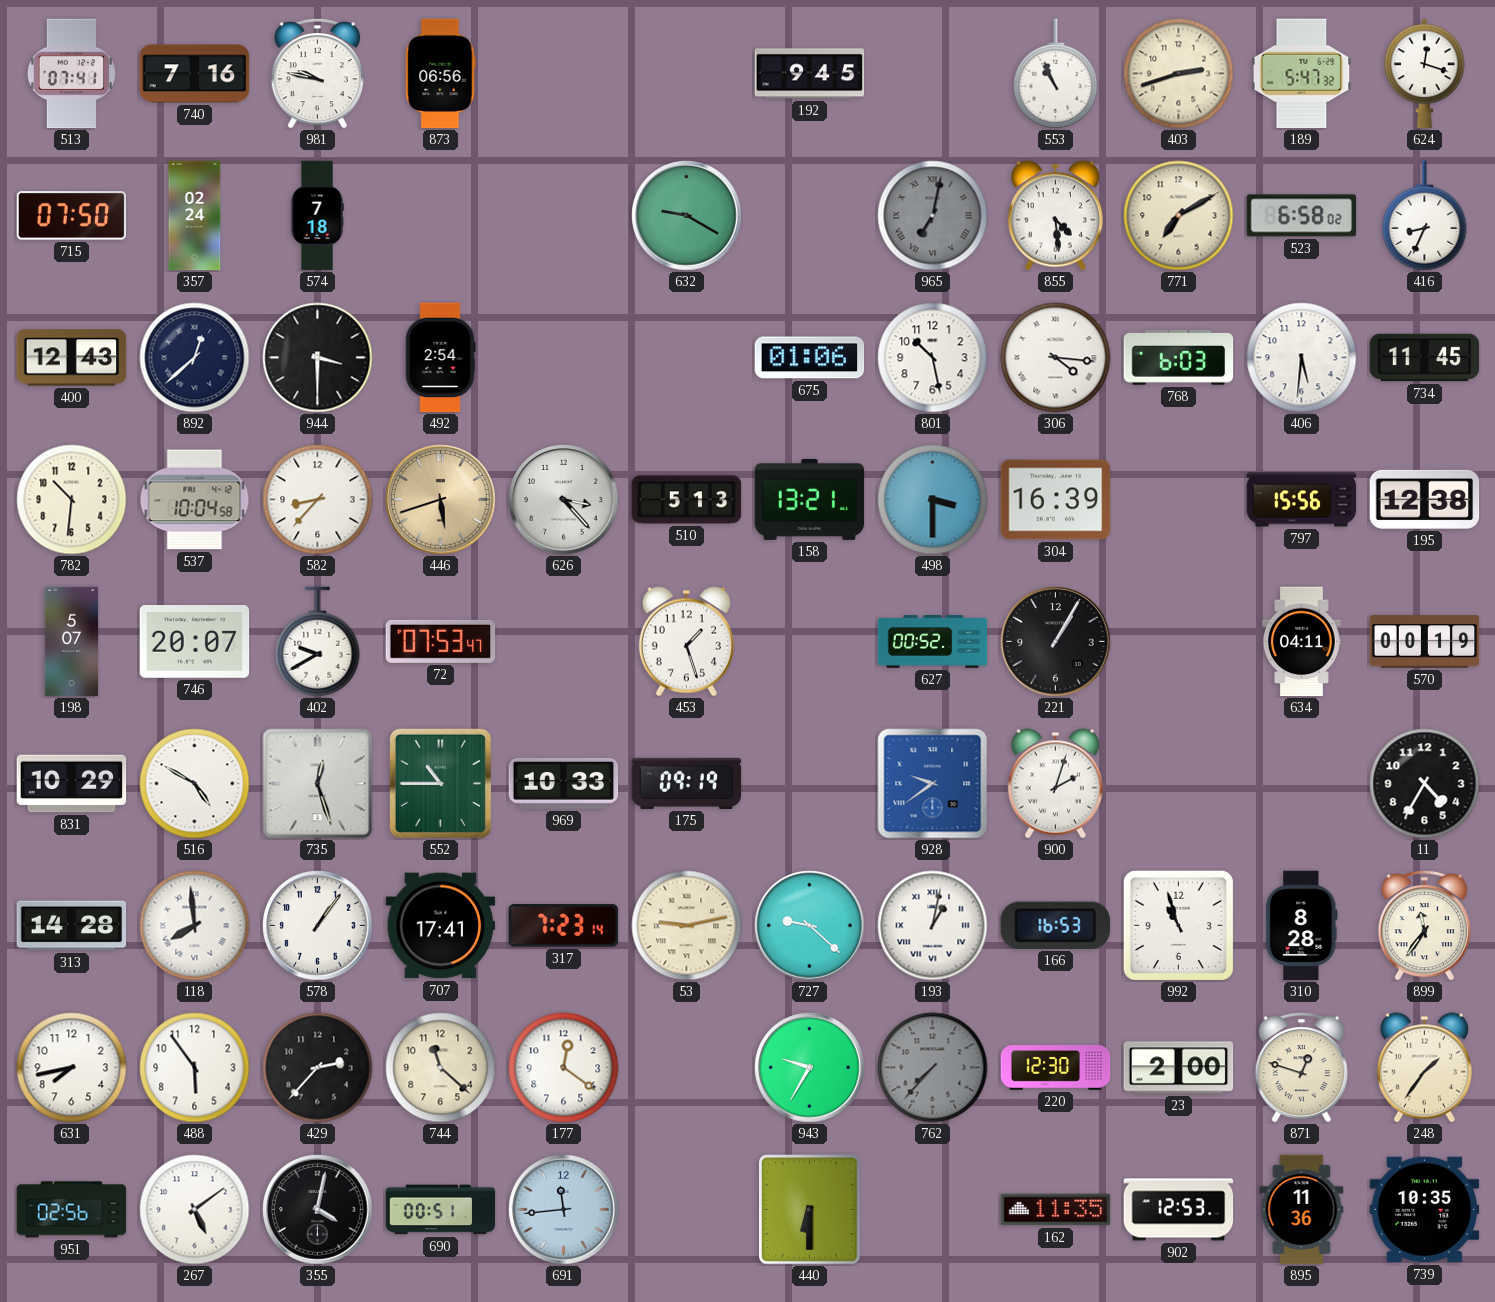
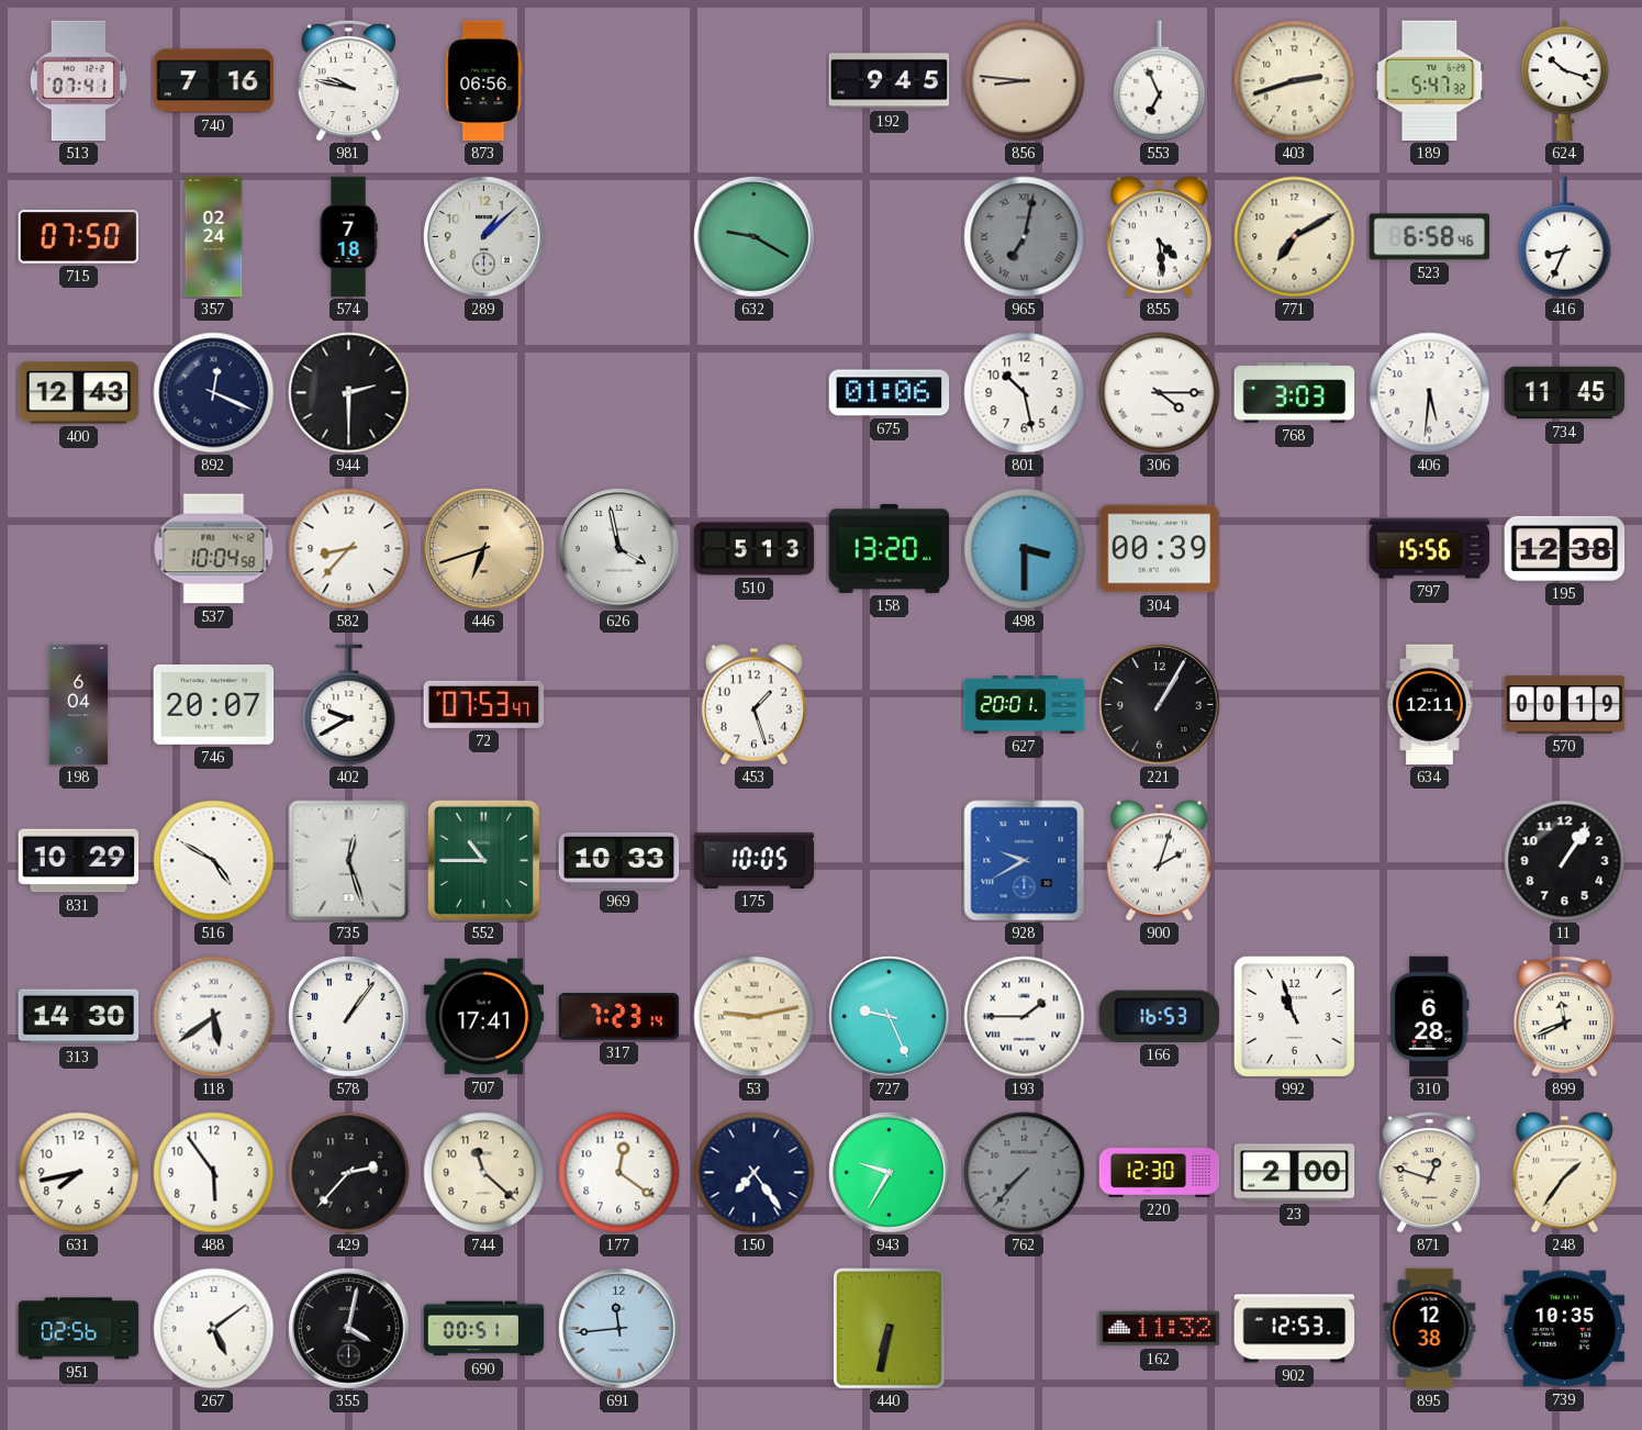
856: none -> 8:46
553: 10:56 -> 6:56
624: 12:18 -> 10:18
289: none -> 1:08
523: 6:58:02 -> 6:58:46
892: 12:38 -> 12:19
944: 3:30 -> 2:30
492: 2:54 -> none
306: 4:16 -> 4:15
768: 6:03 -> 3:03
782: 10:31 -> none
446: 5:42 -> 6:42
626: 3:23 -> 3:58
158: 13:21 -> 13:20
304: 16:39 -> 00:39
198: 5:07 -> 6:04
627: 00:52 -> 20:01
634: 04:11 -> 12:11
175: 09:19 -> 10:05
928: 9:39 -> 9:40
11: 4:35 -> 1:06
313: 14:28 -> 14:30
118: 7:59 -> 5:39
727: 9:22 -> 9:26
193: 1:02 -> 1:45
310: 8:28 -> 6:28
899: 11:36 -> 11:41
150: none -> 7:24
440: 6:30 -> 6:32
162: 11:35 -> 11:32
895: 11:36 -> 12:38
